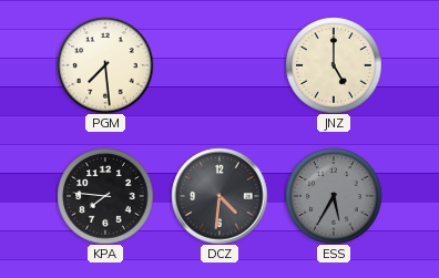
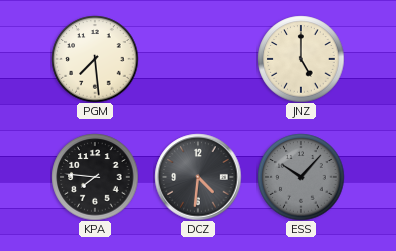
ESS: 5:35 -> 10:07
